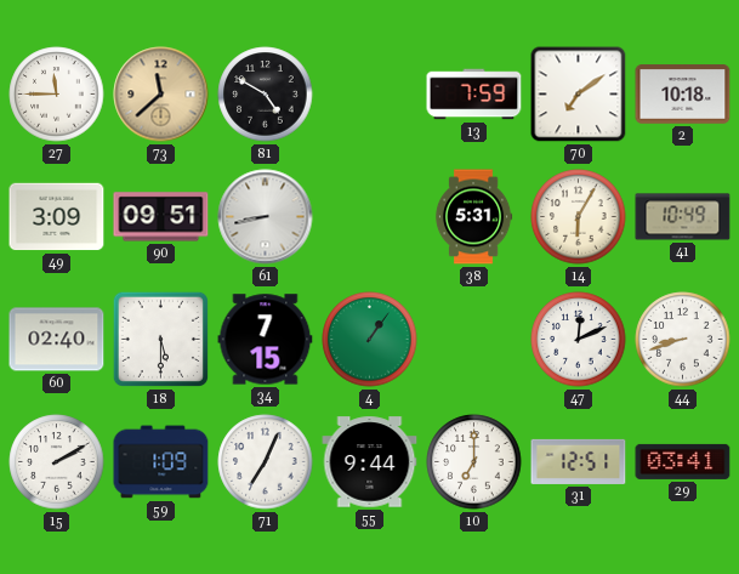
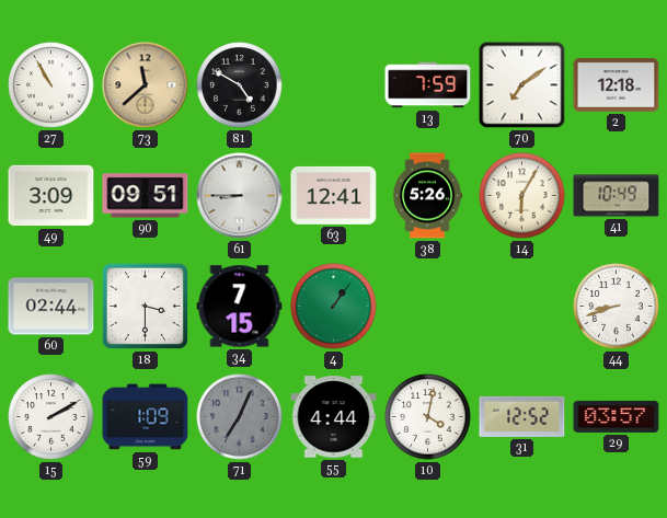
27: 11:45 -> 10:55
2: 10:18 -> 12:18
61: 8:43 -> 8:45
63: none -> 12:41
38: 5:31 -> 5:26
60: 02:40 -> 02:44
18: 5:30 -> 3:30
47: 12:11 -> none
71 dial: white -> grey
55: 9:44 -> 4:44
10: 7:00 -> 4:02
31: 12:51 -> 12:52
29: 03:41 -> 03:57
